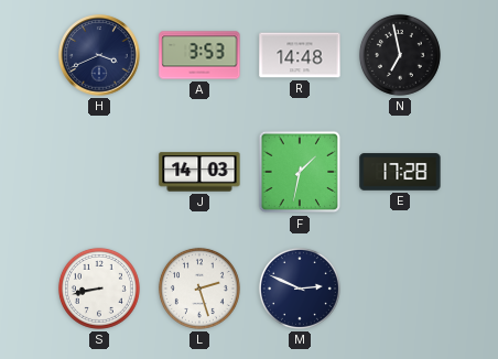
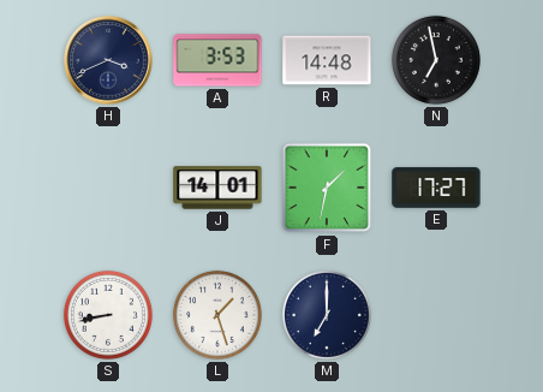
J: 14:03 -> 14:01
E: 17:28 -> 17:27
L: 2:27 -> 1:27
M: 2:49 -> 7:00
